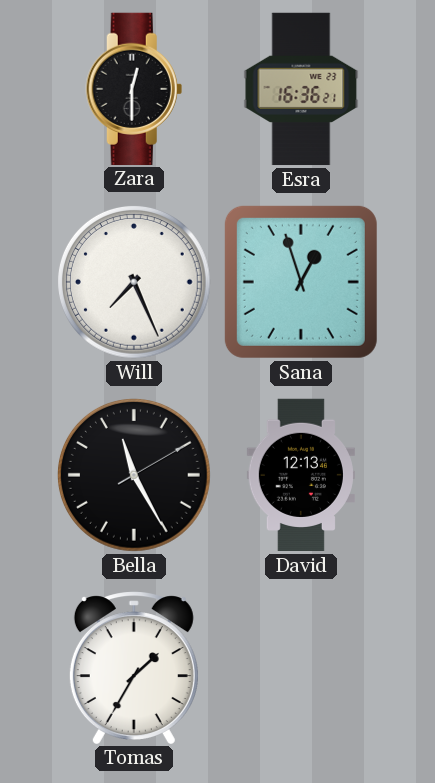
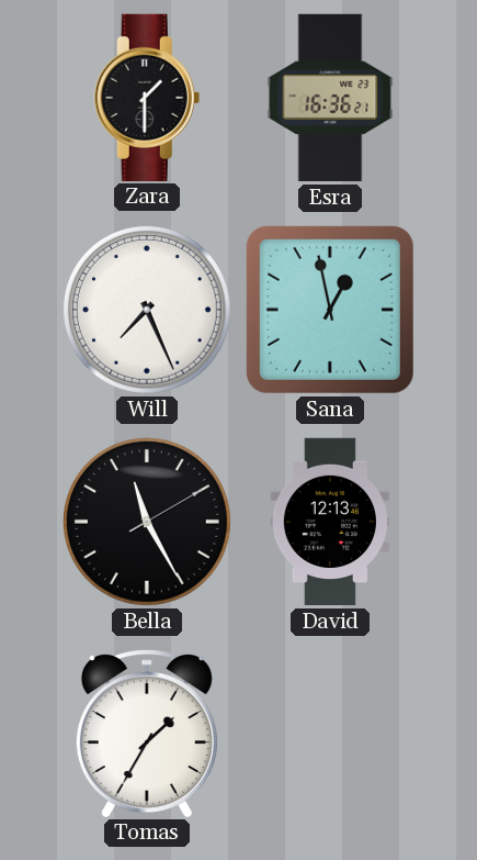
Zara: 12:30 -> 1:30
Sana: 12:57 -> 12:58
